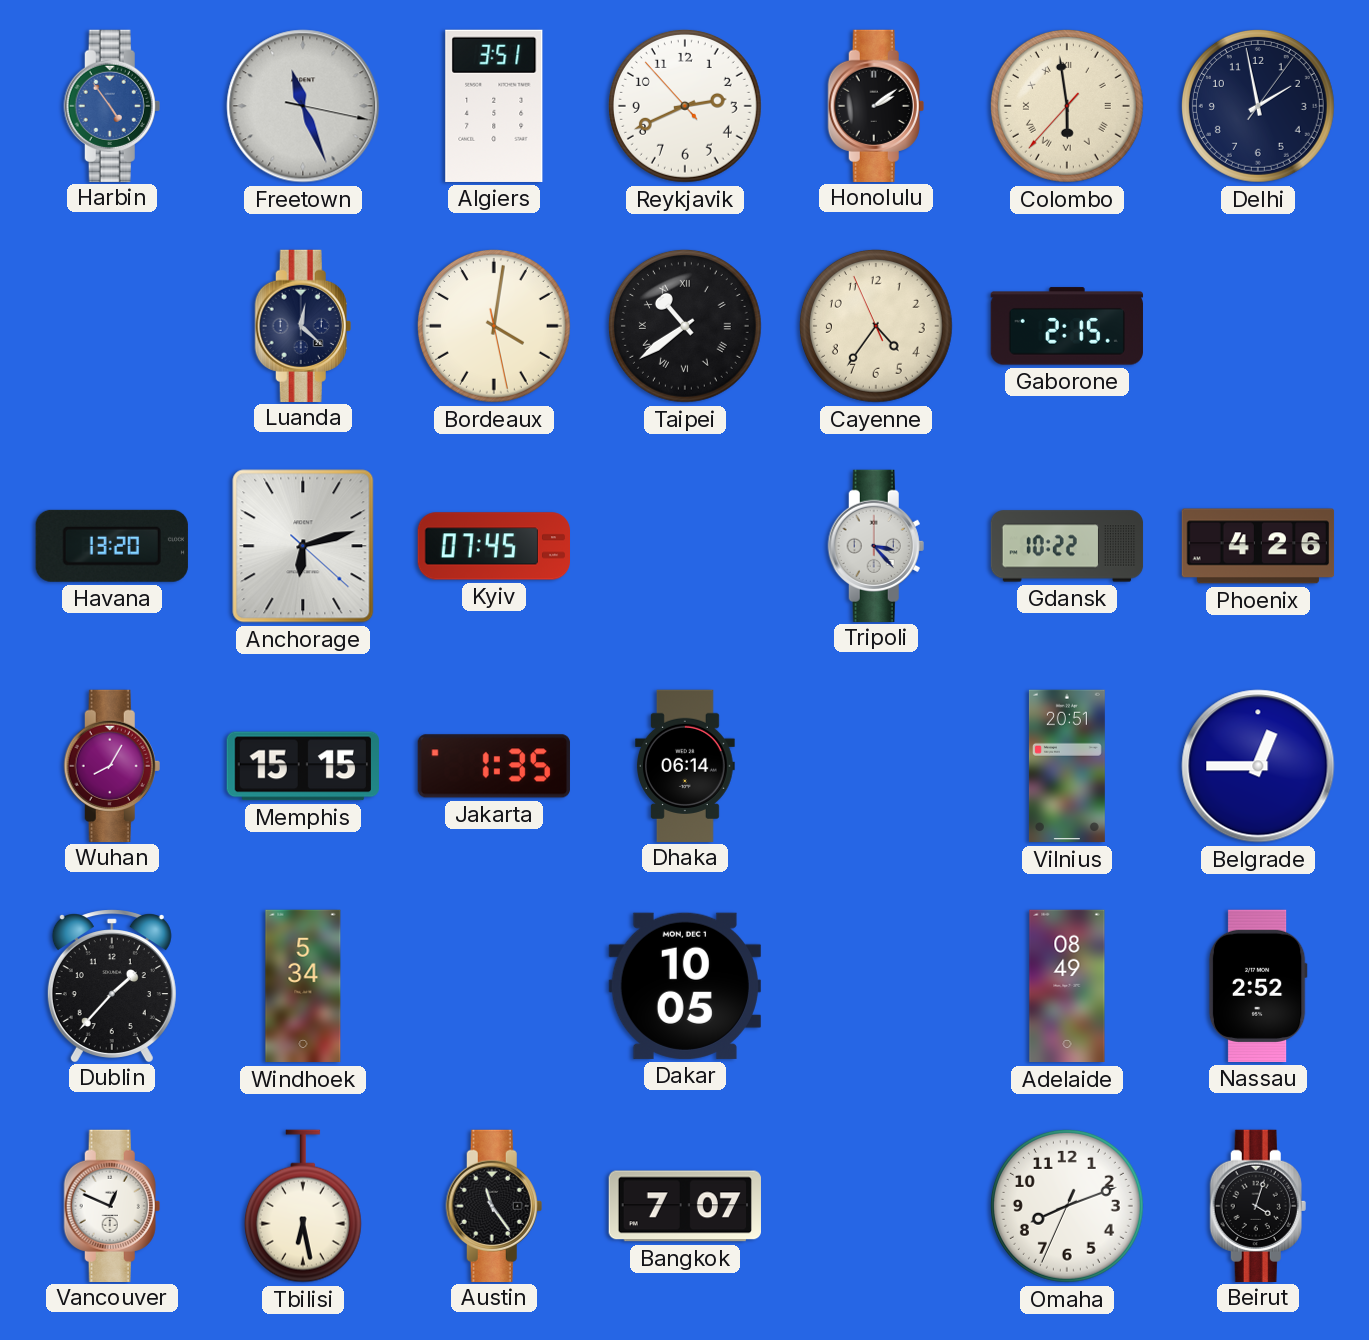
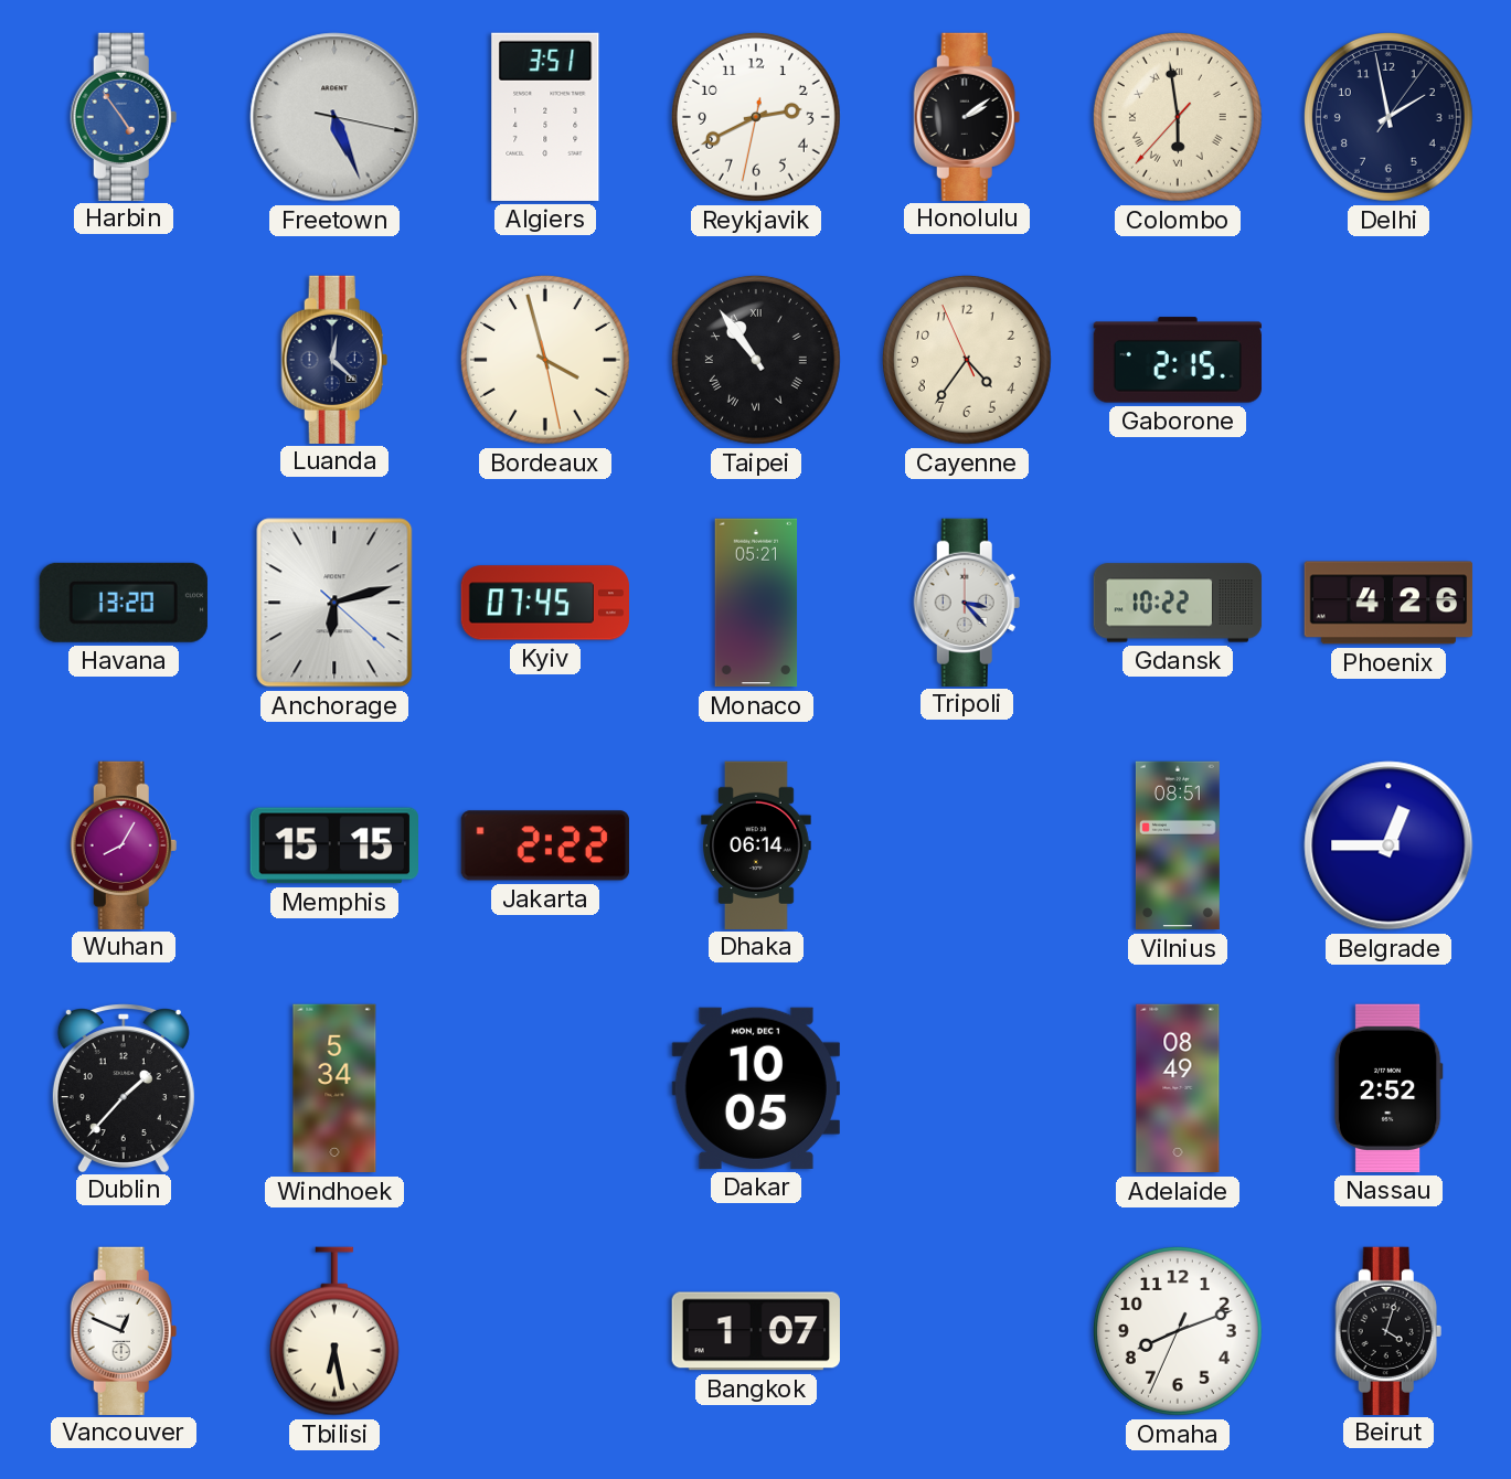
Freetown: 11:26 -> 5:26
Reykjavik: 2:40:53 -> 2:40:32
Bordeaux: 4:01 -> 3:57
Taipei: 10:39 -> 10:54
Monaco: none -> 05:21
Jakarta: 1:35 -> 2:22
Vilnius: 20:51 -> 08:51
Austin: 11:24 -> none
Bangkok: 7:07 -> 1:07
